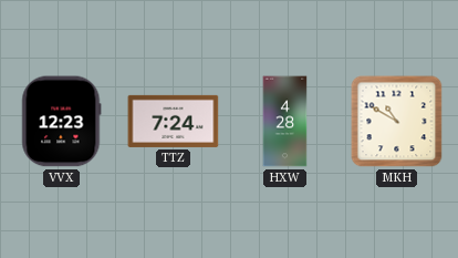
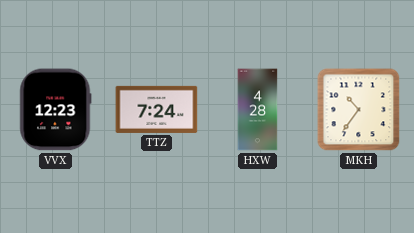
MKH: 10:50 -> 10:36
